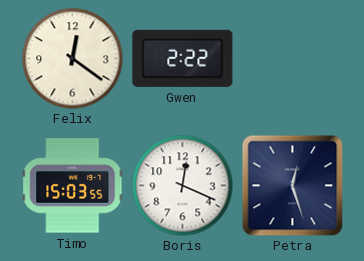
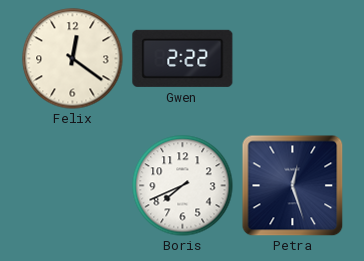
Timo: 15:03 -> none
Boris: 12:19 -> 7:41
